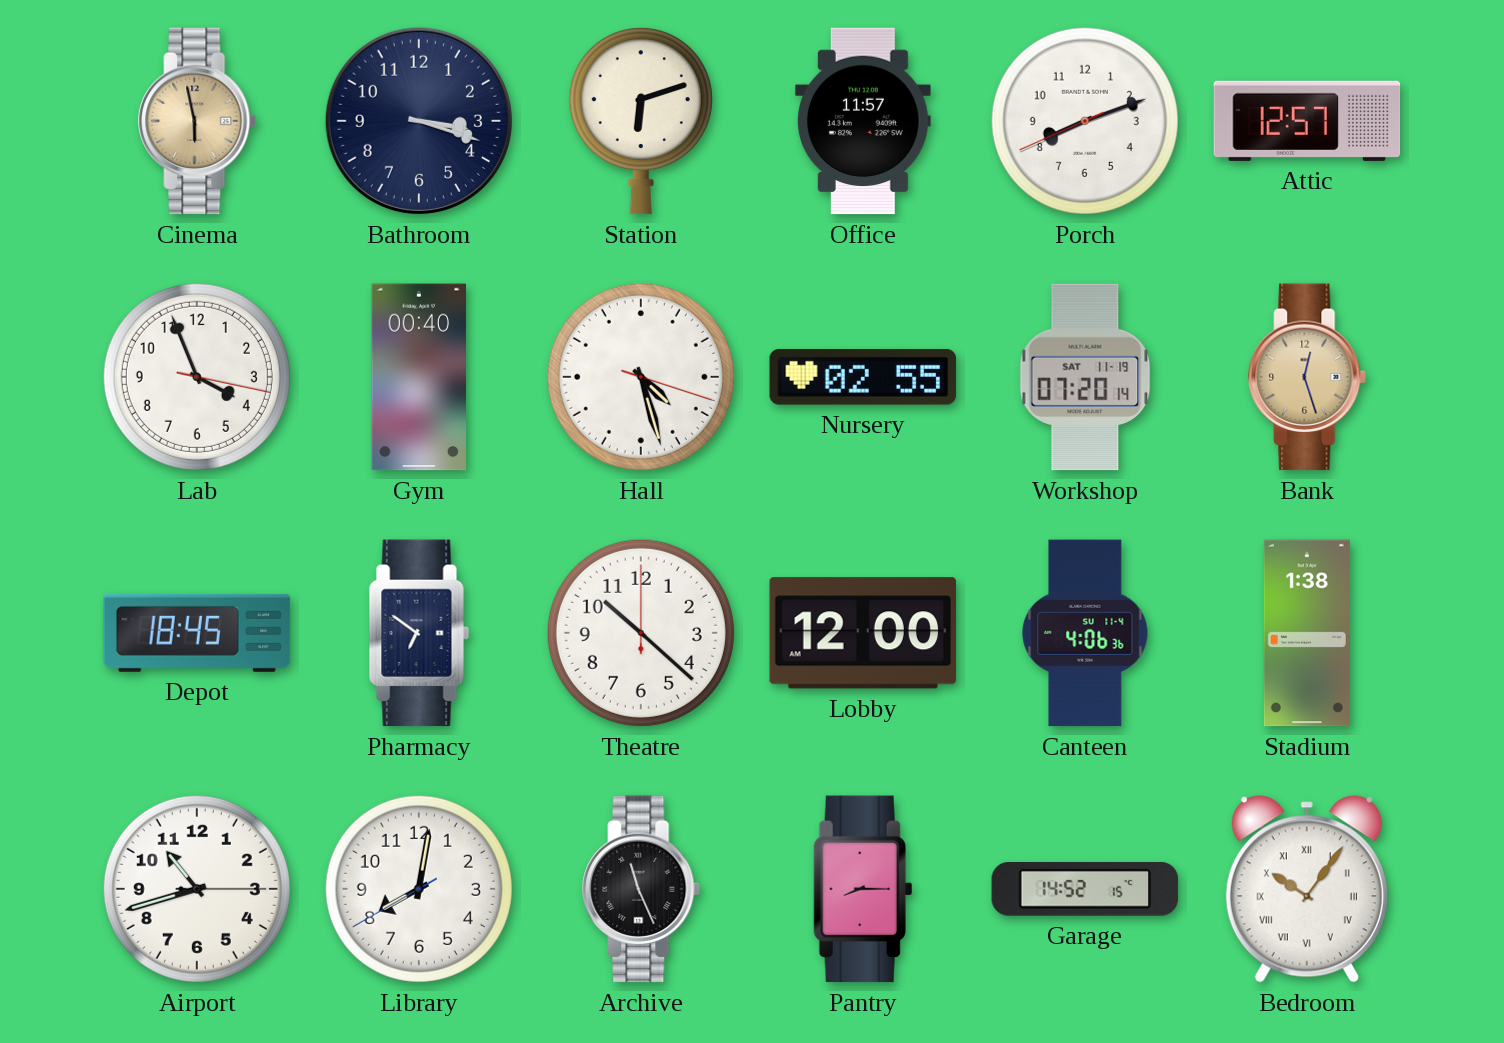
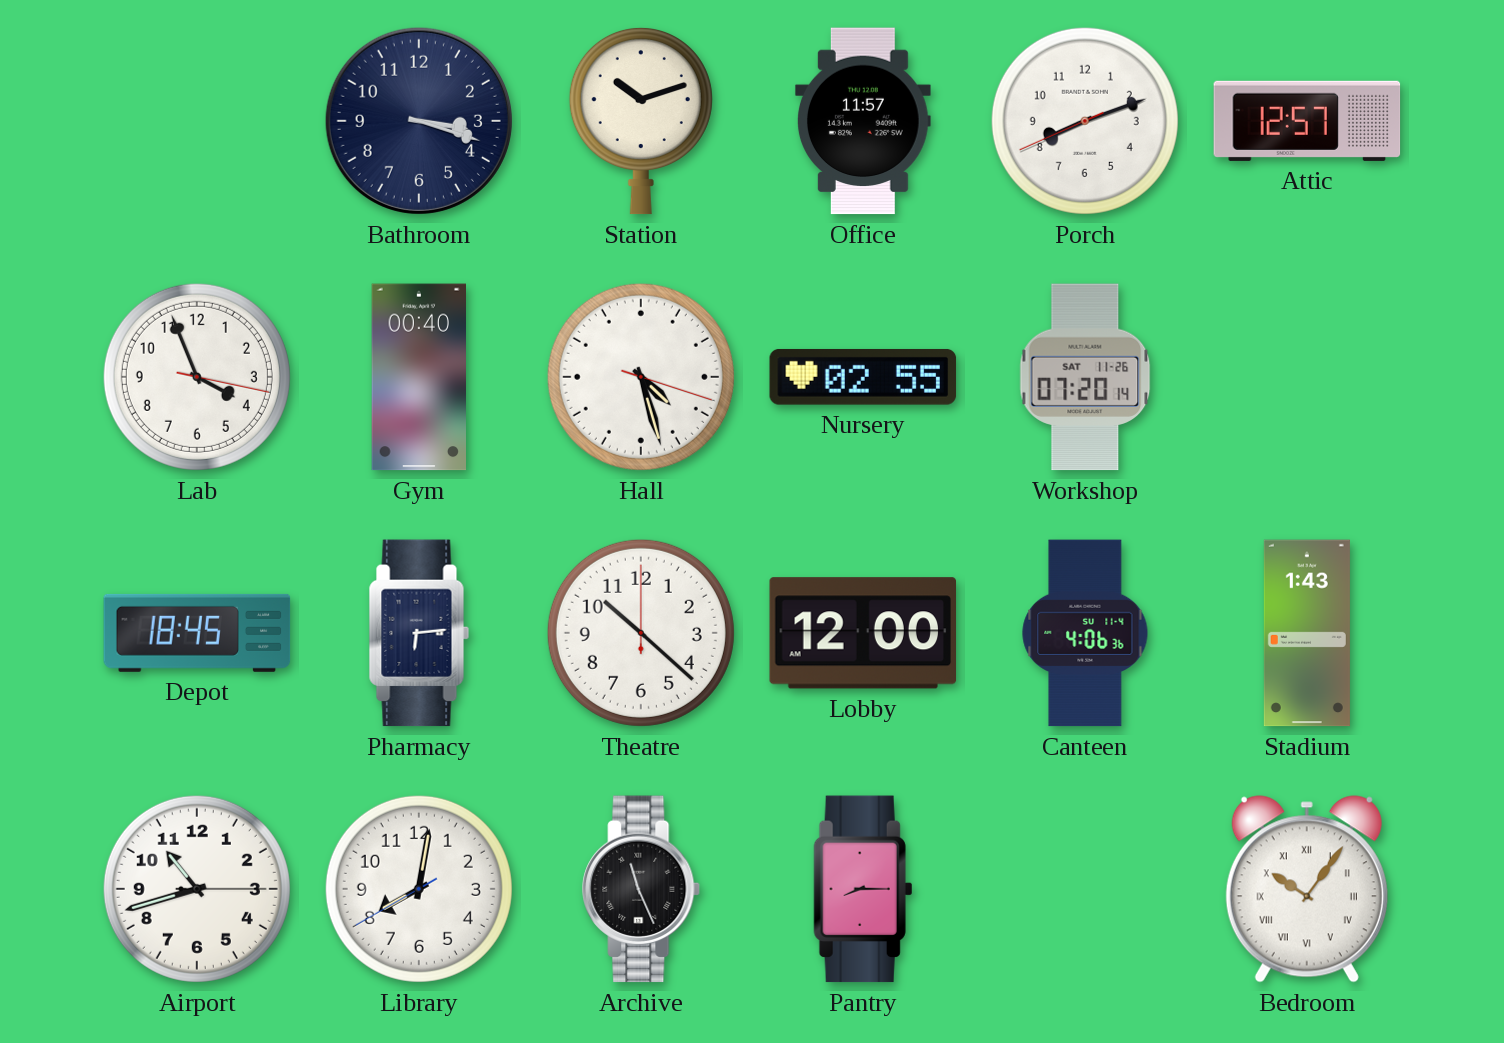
Cinema: 5:58 -> none
Station: 6:12 -> 10:12
Workshop date: SAT 11-19 -> SAT 11-26
Bank: 12:27 -> none
Pharmacy: 6:51 -> 6:14
Stadium: 1:38 -> 1:43
Garage: 14:52 -> none
